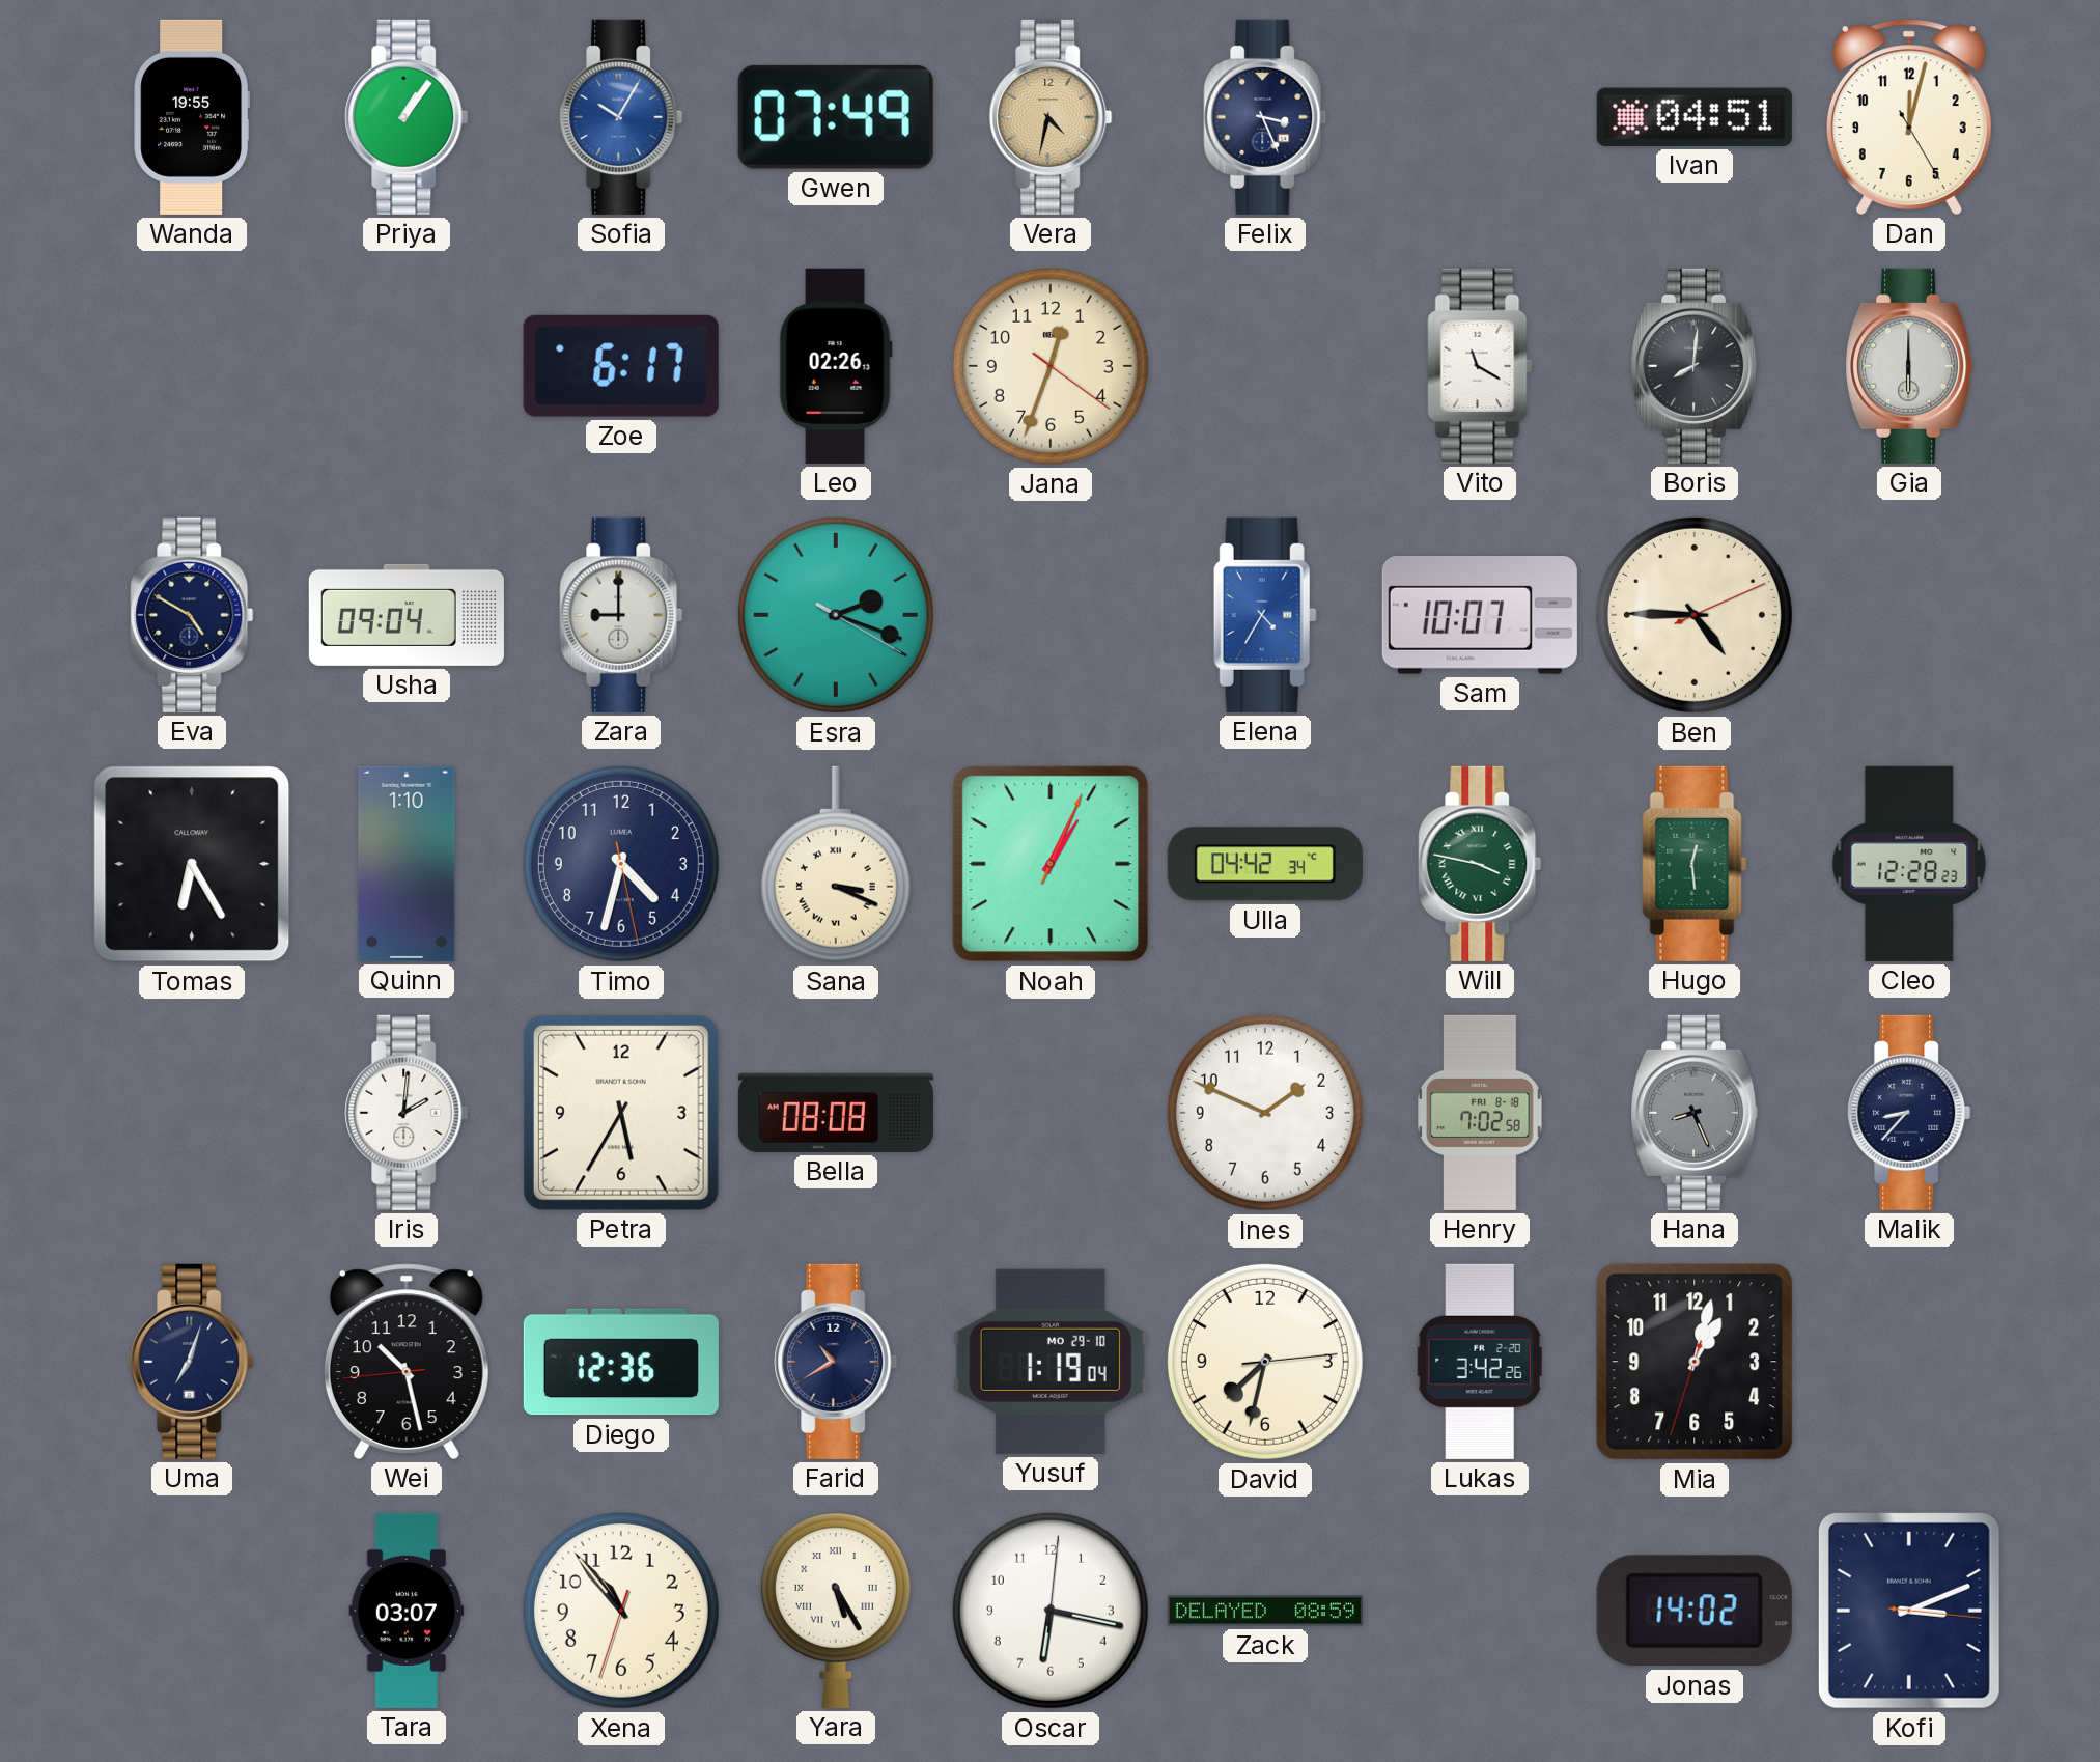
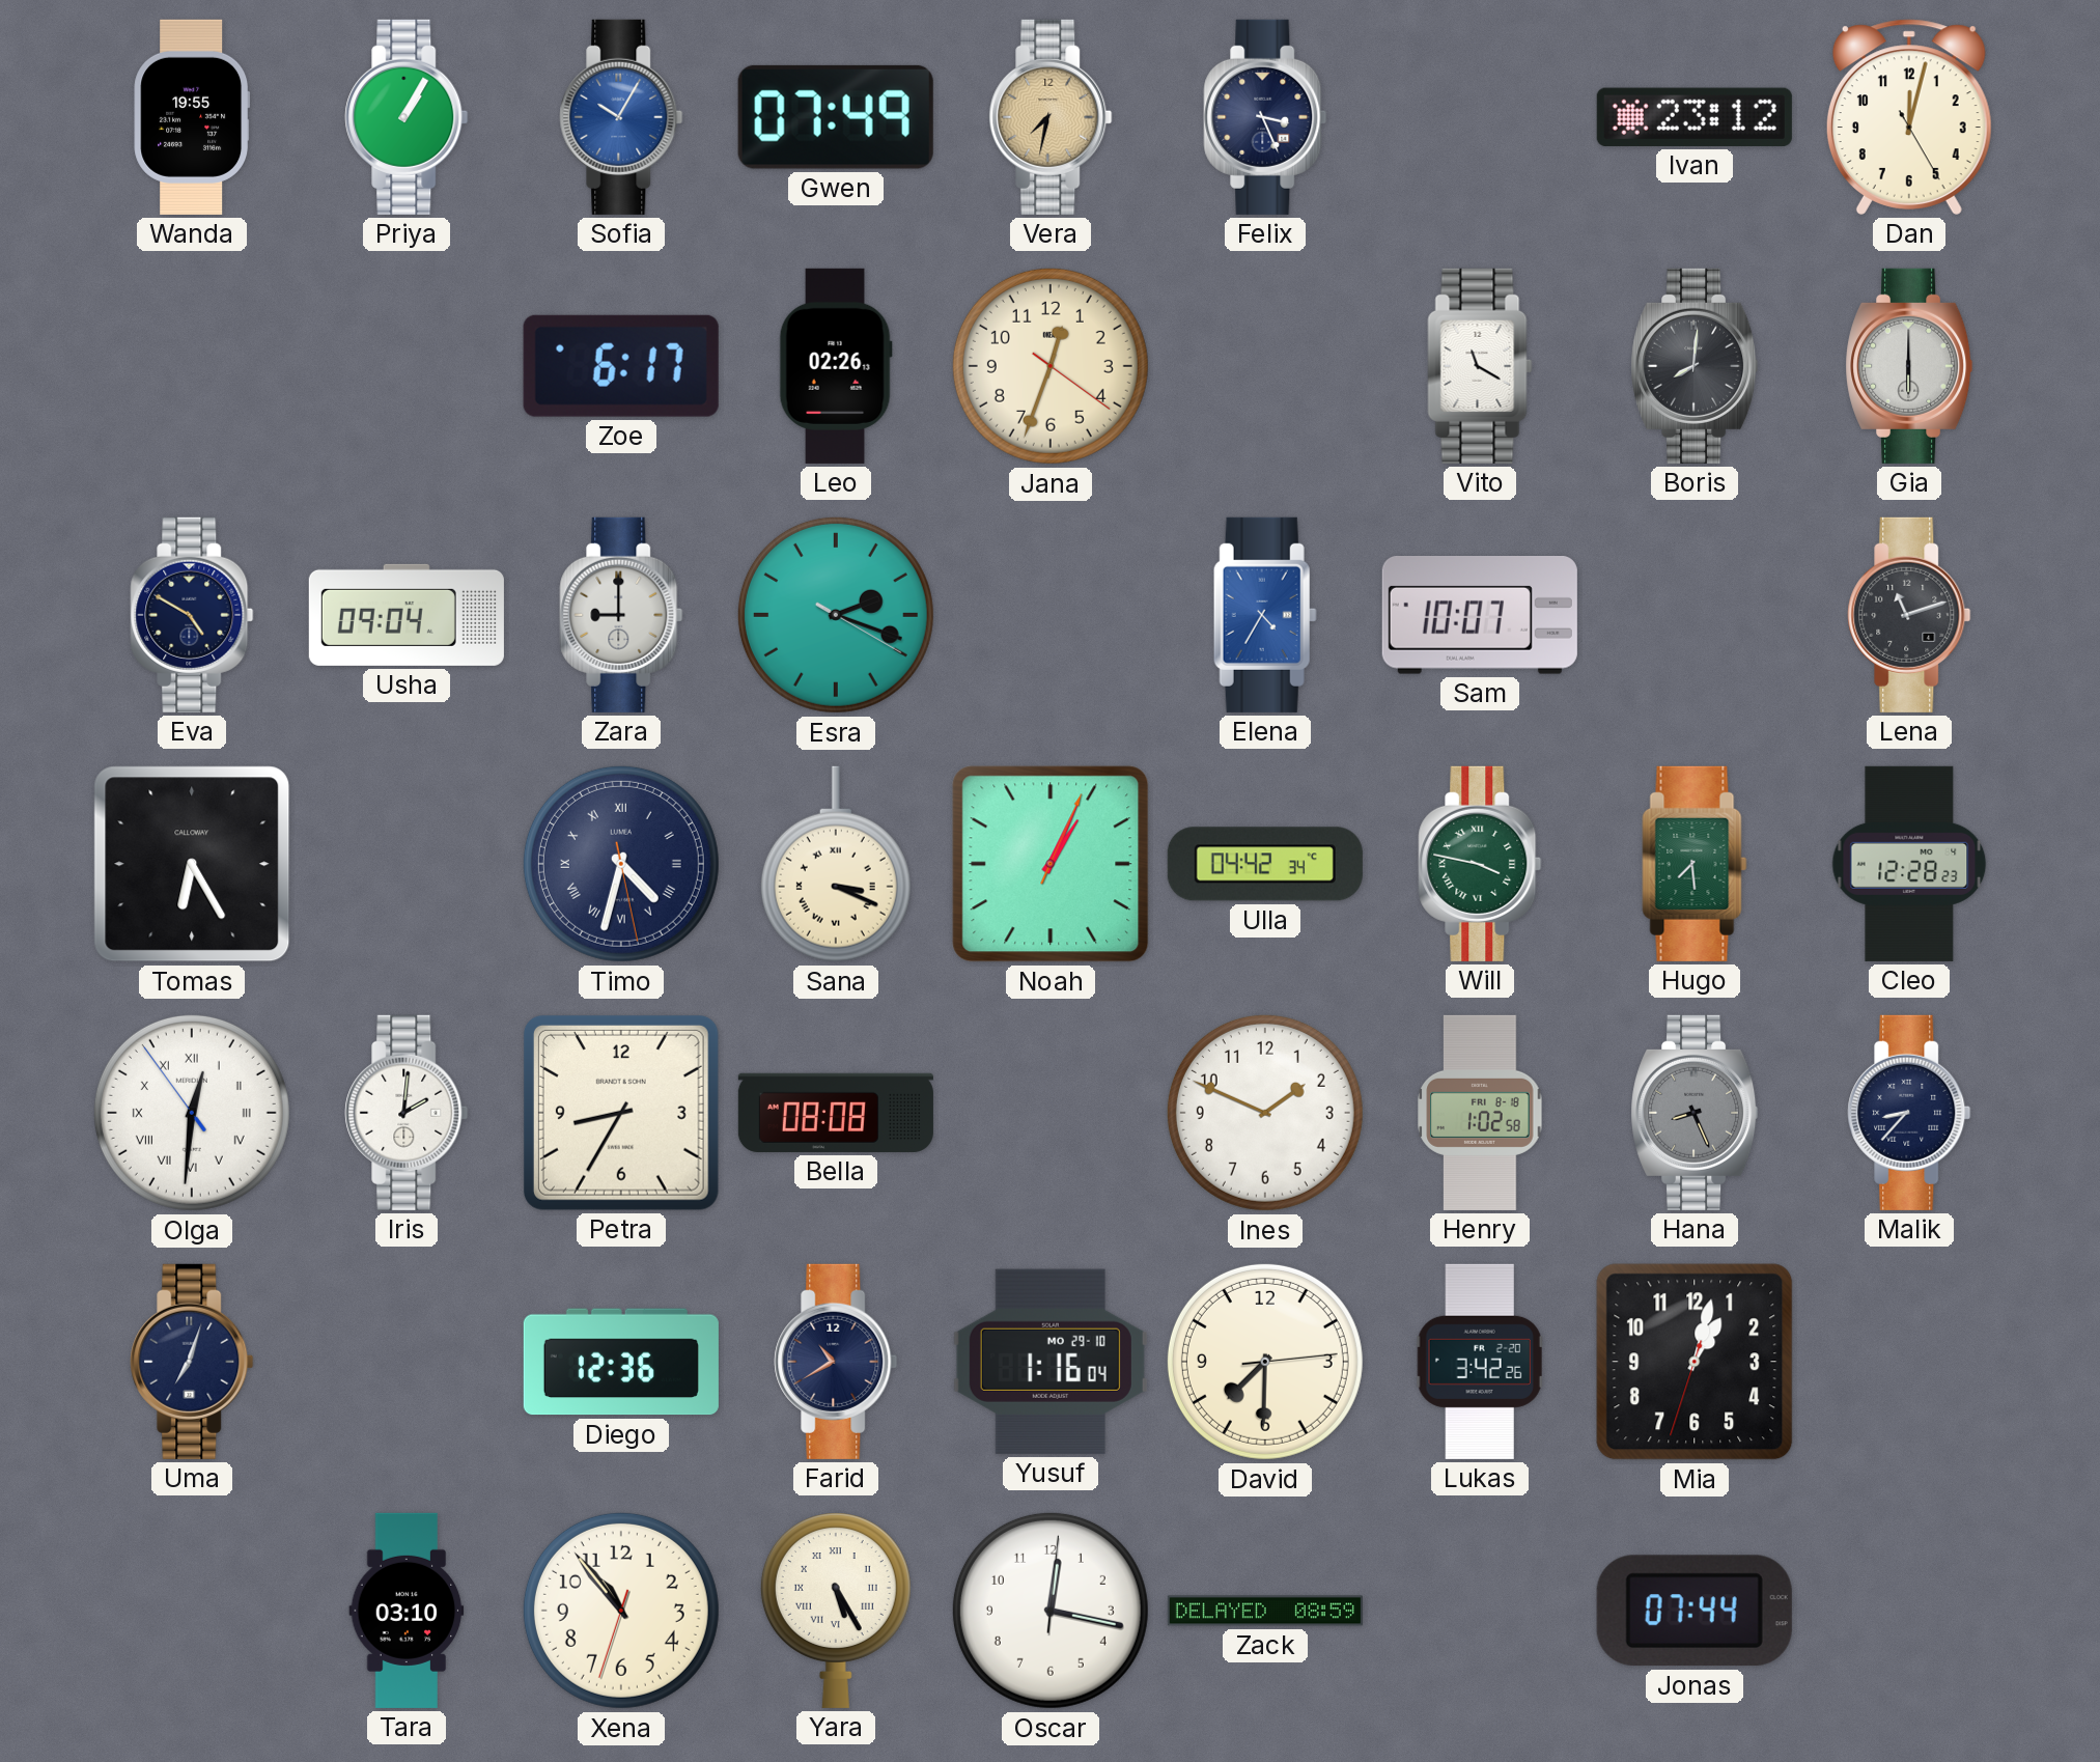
Priya: 1:06 -> 1:05
Vera: 4:32 -> 7:32
Ivan: 04:51 -> 23:12
Ben: 4:45 -> none
Lena: none -> 11:12
Quinn: 1:10 -> none
Timo numerals: Arabic -> Roman
Hugo: 12:29 -> 7:29
Olga: none -> 12:30
Petra: 5:35 -> 8:35
Henry: 7:02 -> 1:02
Wei: 10:27 -> none
Yusuf: 1:19 -> 1:16
David: 7:32 -> 7:30
Tara: 03:07 -> 03:10
Oscar: 6:17 -> 12:17
Jonas: 14:02 -> 07:44
Kofi: 3:11 -> none
